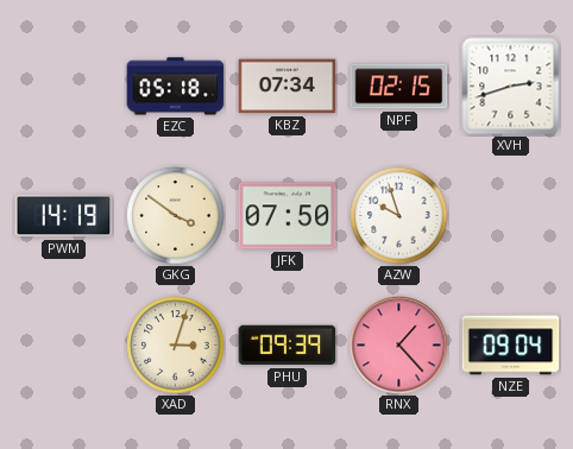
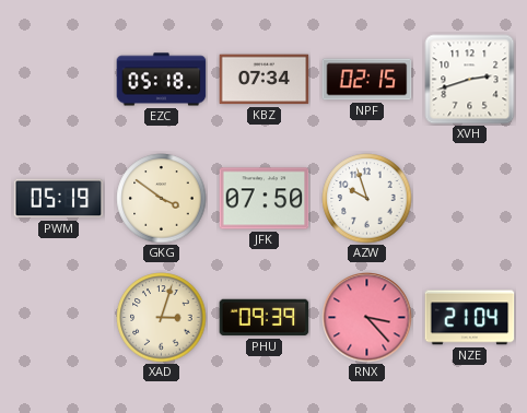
PWM: 14:19 -> 05:19
RNX: 1:23 -> 3:23
NZE: 09:04 -> 21:04
